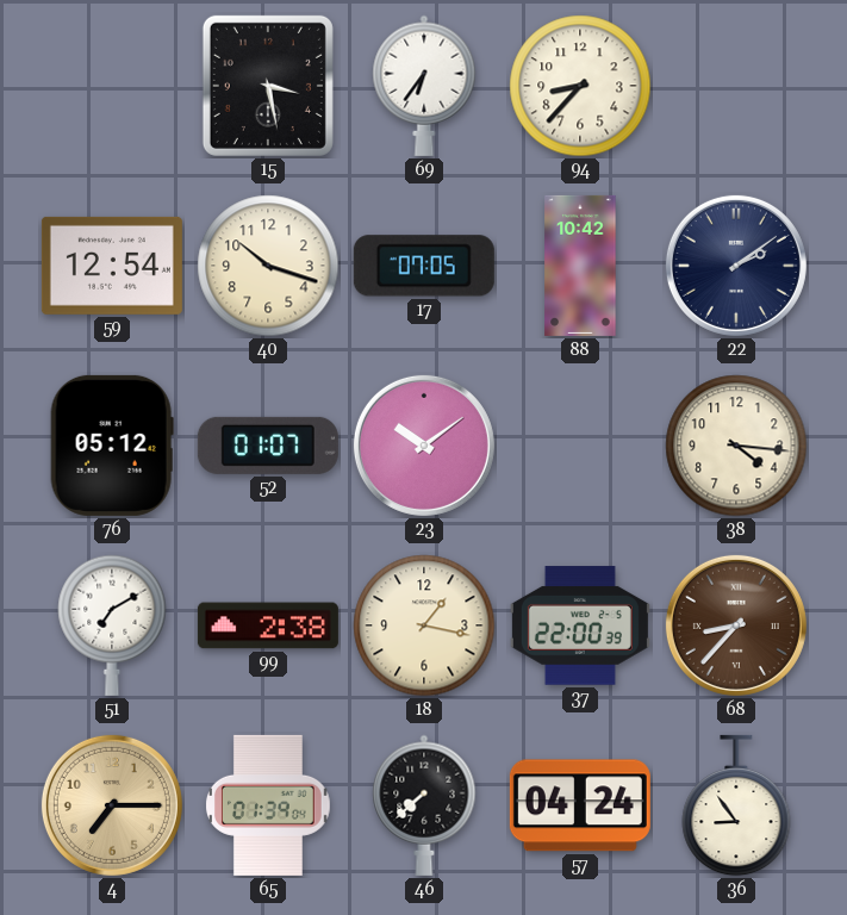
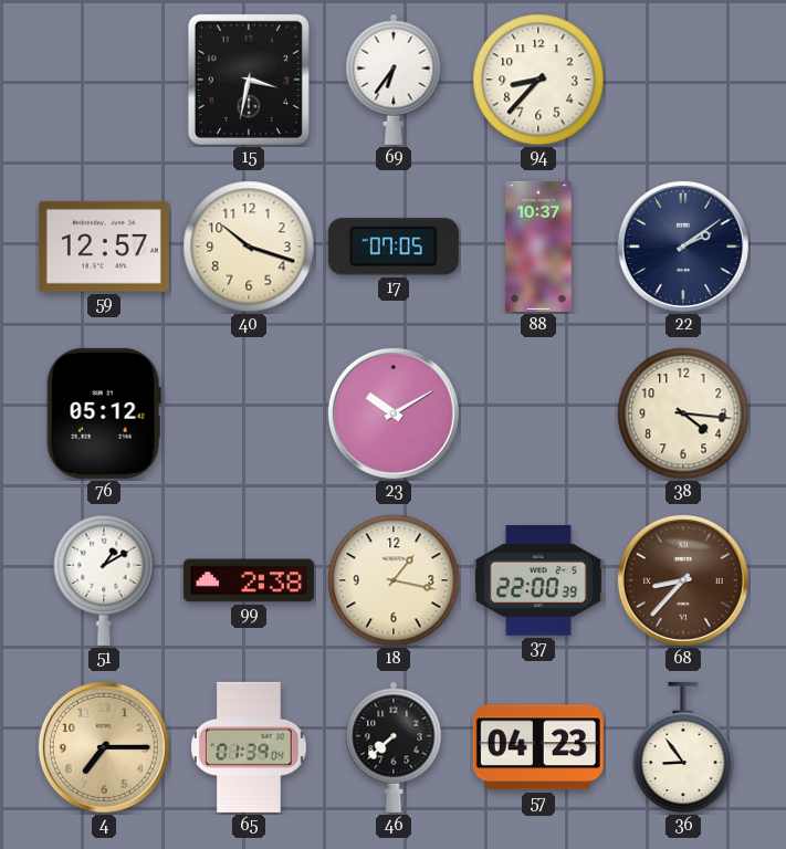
15: 3:28 -> 3:32
59: 12:54 -> 12:57
88: 10:42 -> 10:37
52: 01:07 -> none
23: 10:09 -> 10:10
51: 7:10 -> 1:10
57: 04:24 -> 04:23
